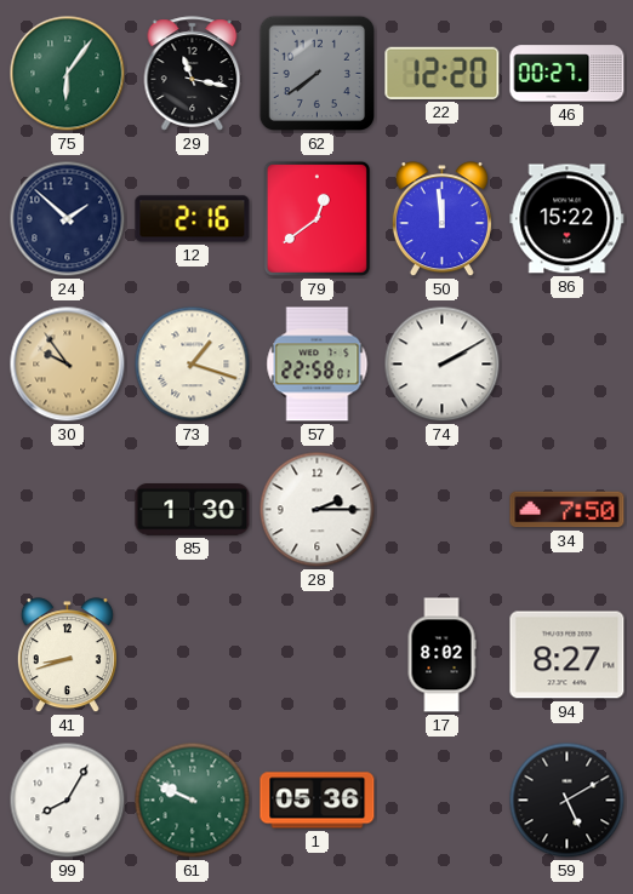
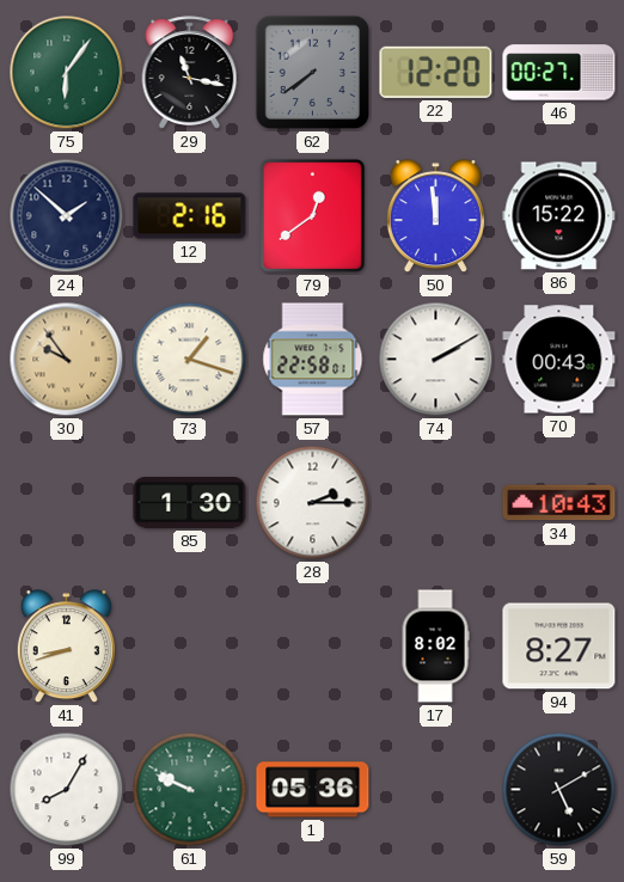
70: none -> 00:43
34: 7:50 -> 10:43
